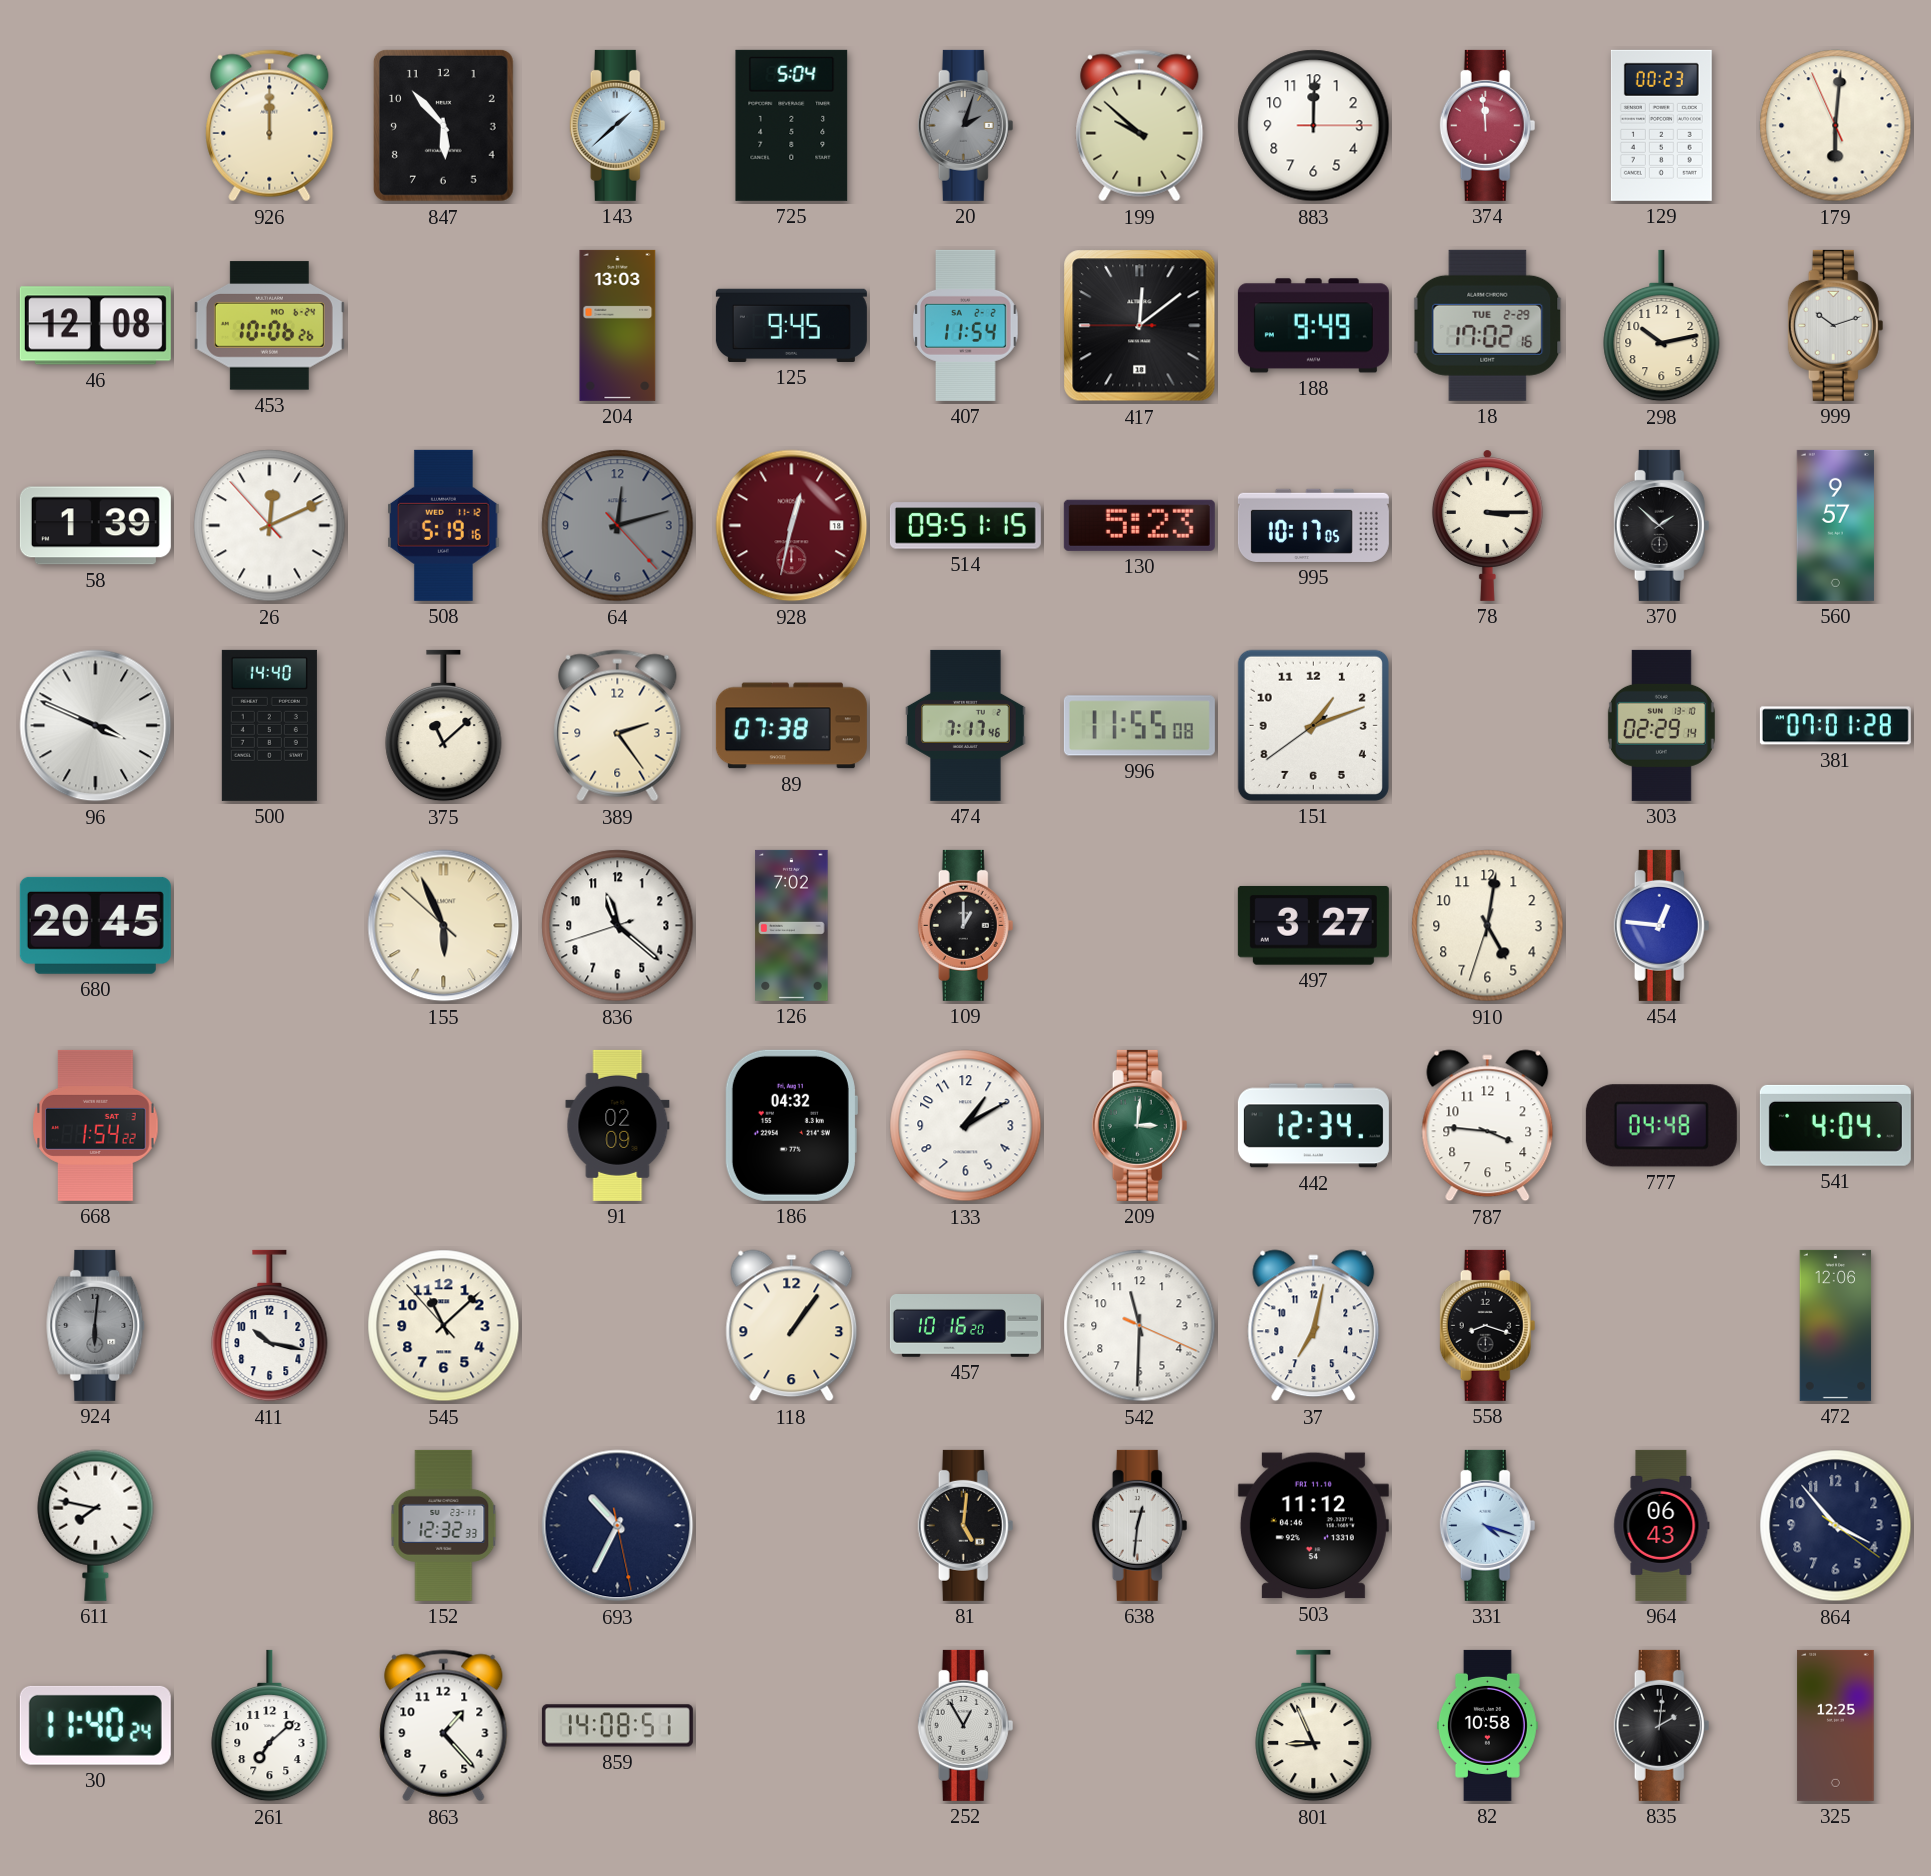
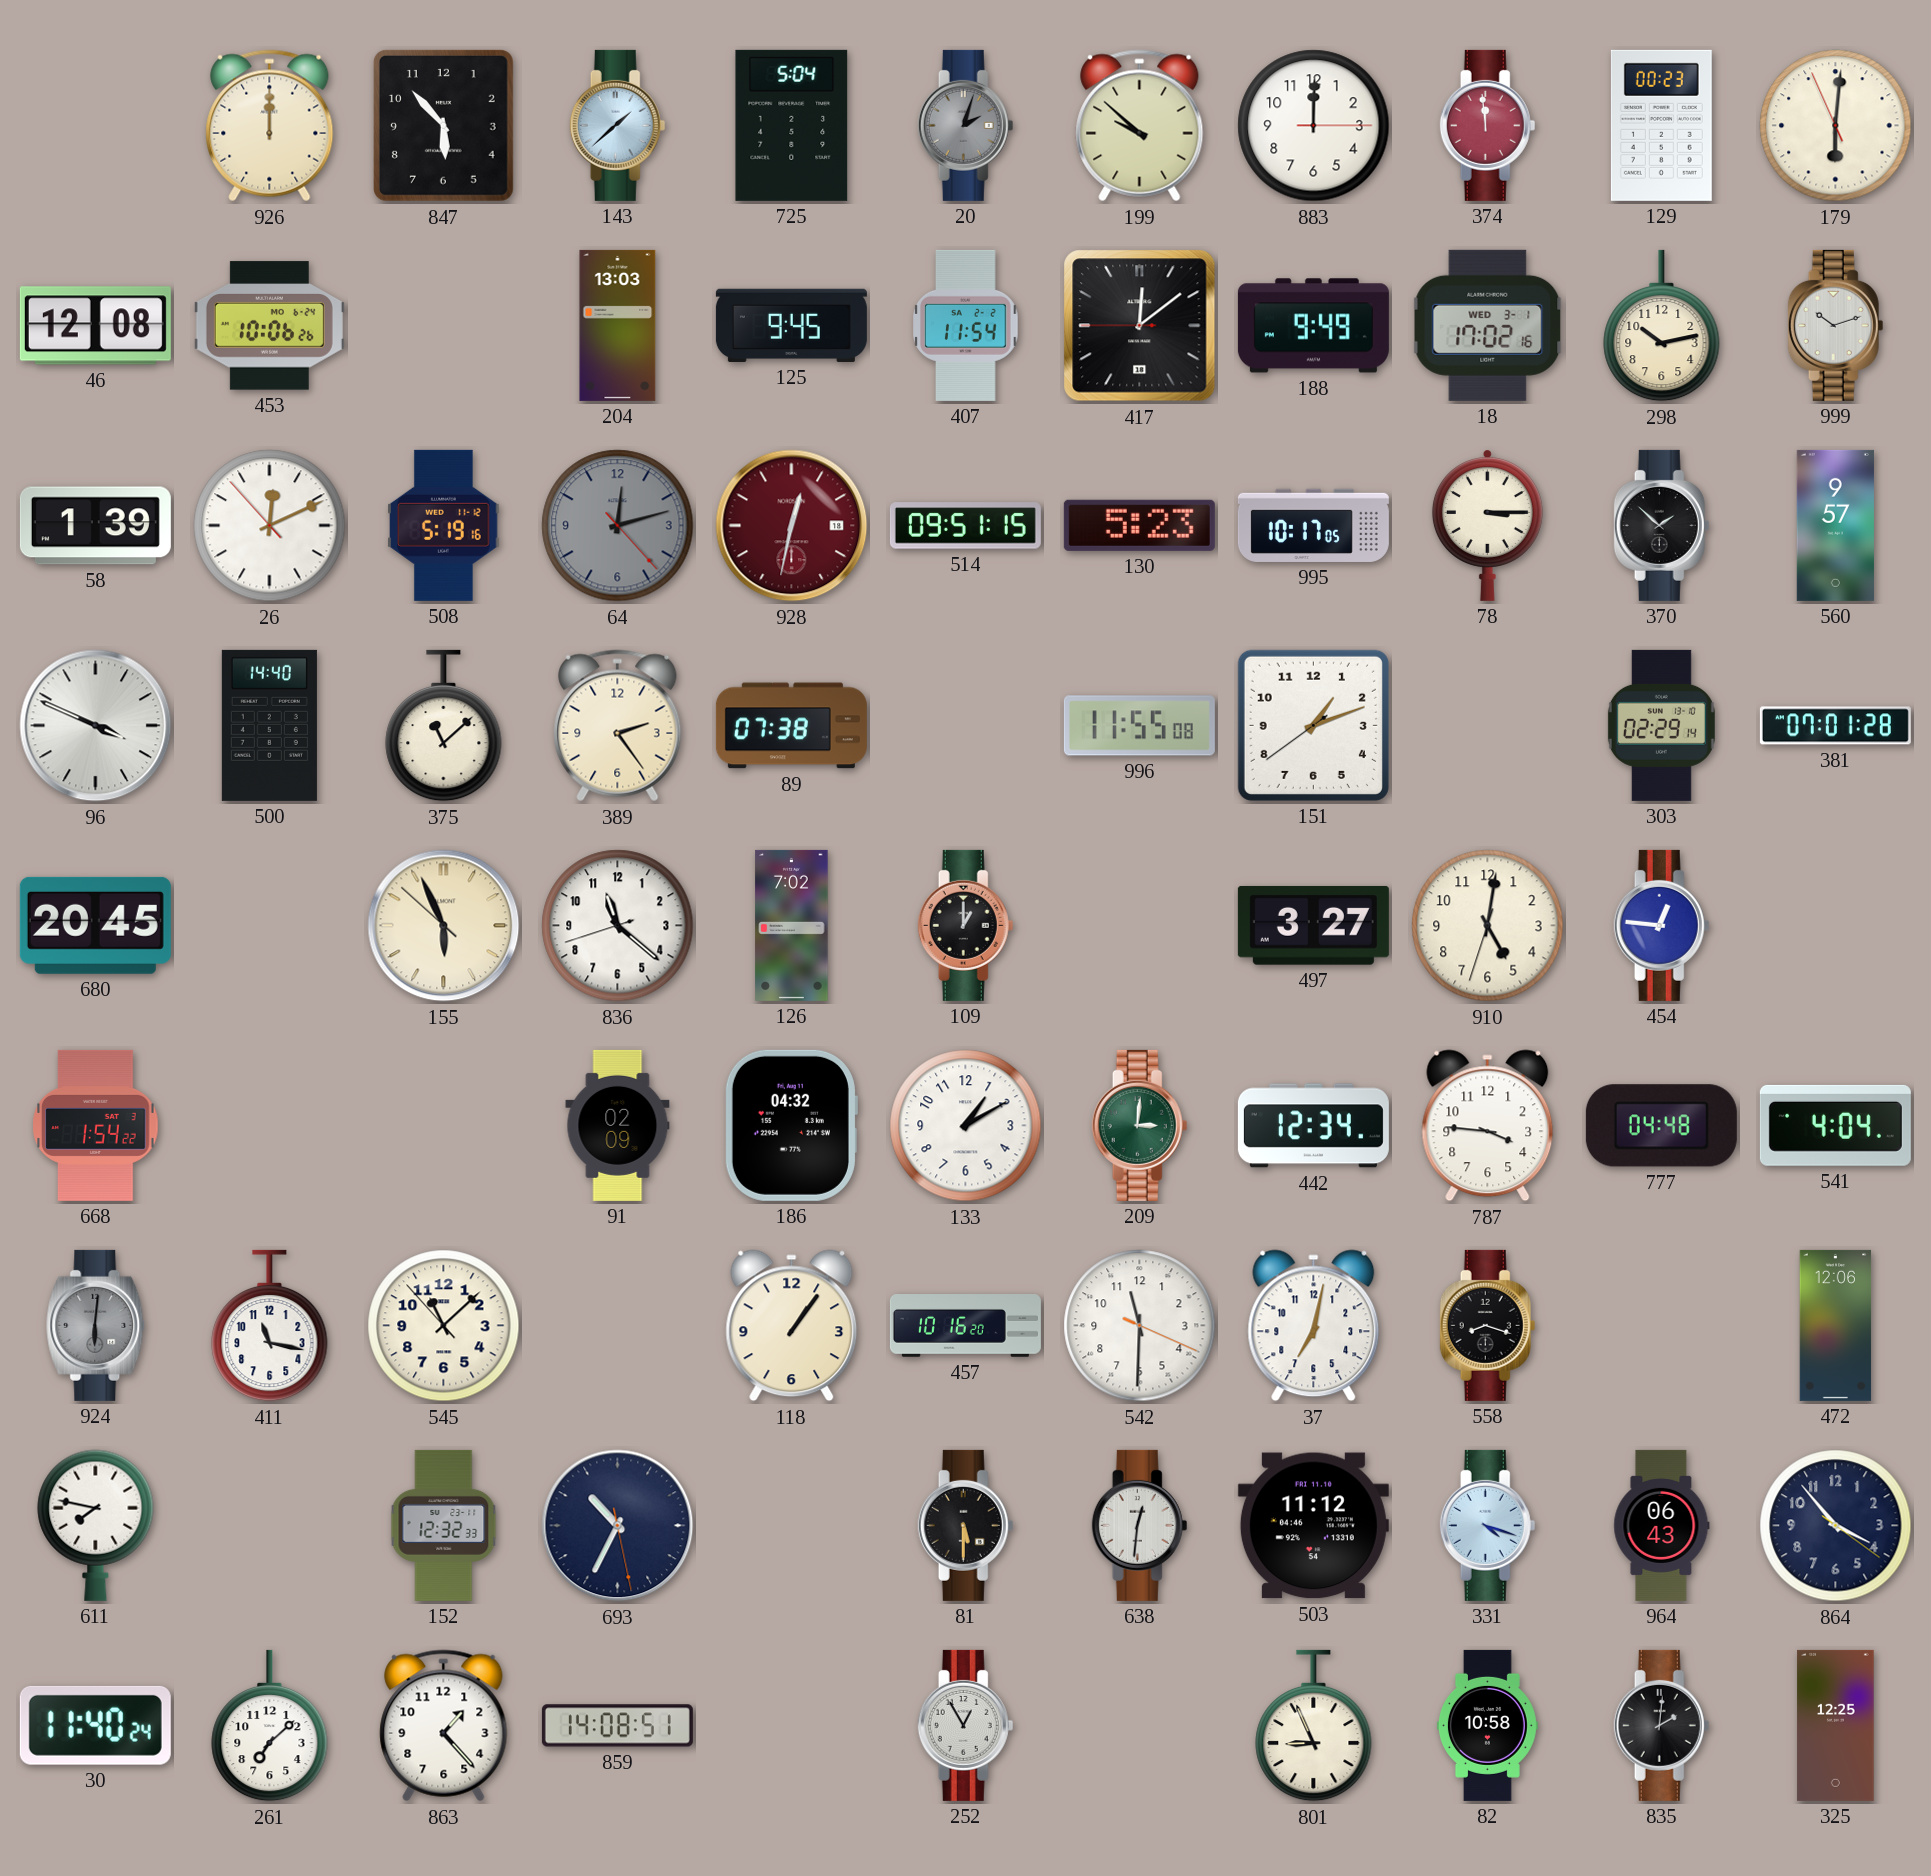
18 date: TUE 2-29 -> WED 3-1
474: 7:17 -> none
411: 10:17 -> 11:17
81: 5:01 -> 5:30
